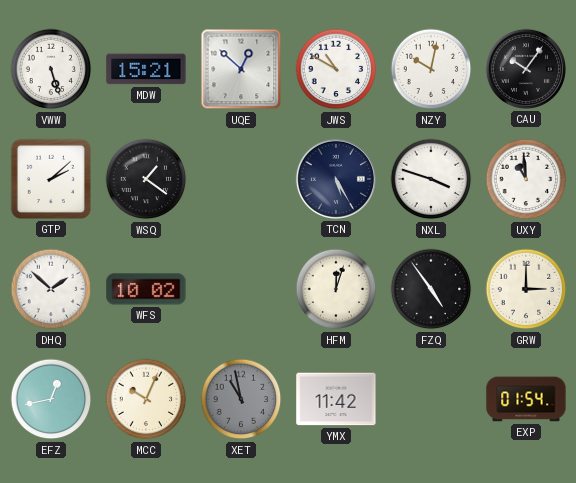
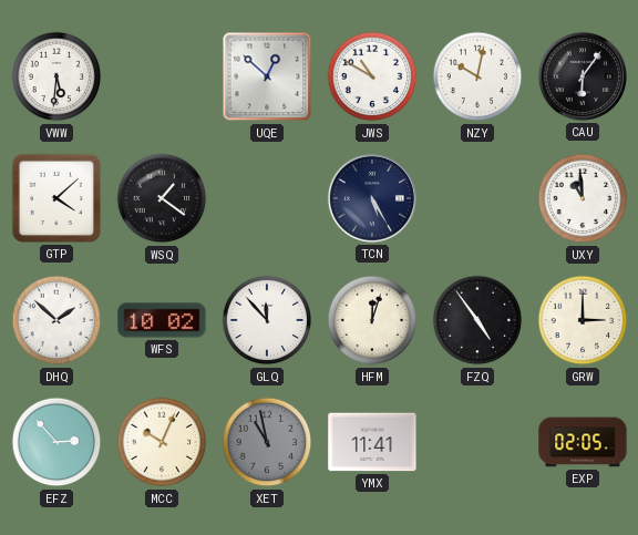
VWW: 5:27 -> 5:31
MDW: 15:21 -> none
CAU: 10:06 -> 6:06
GTP: 2:08 -> 4:08
NXL: 3:48 -> none
GLQ: none -> 11:53
EFZ: 12:43 -> 2:53
YMX: 11:42 -> 11:41
EXP: 01:54 -> 02:05
